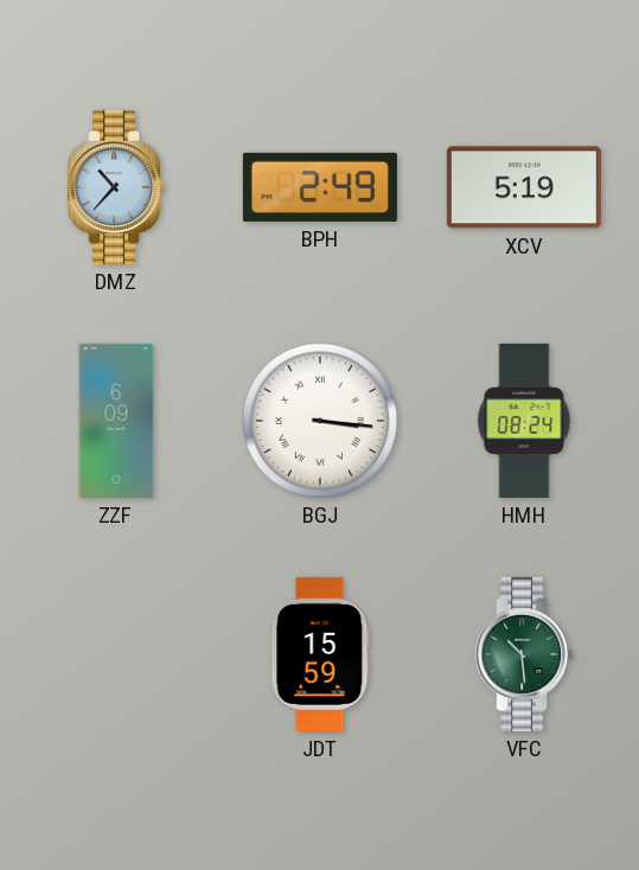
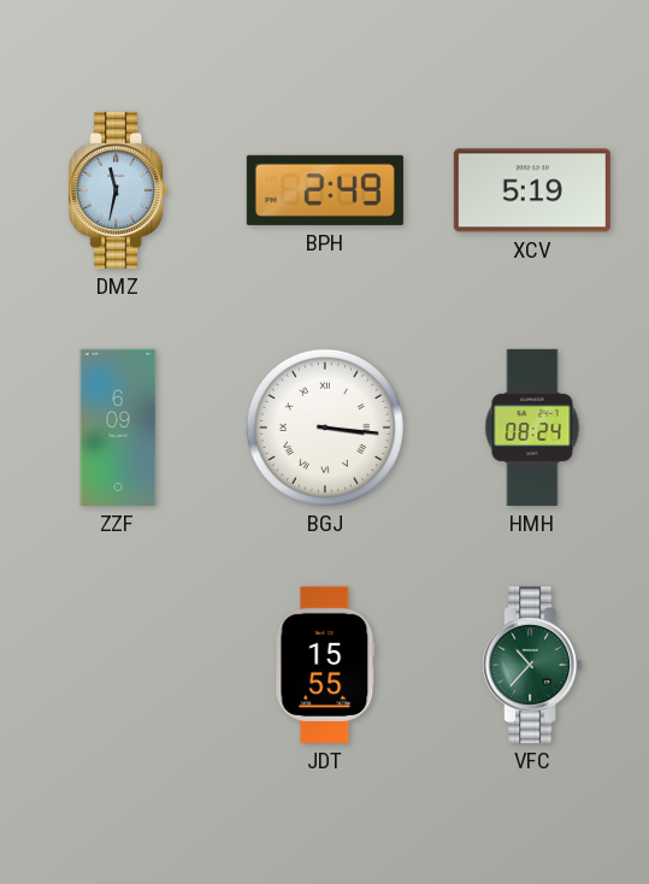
DMZ: 10:37 -> 11:32
JDT: 15:59 -> 15:55
VFC: 10:29 -> 10:37
